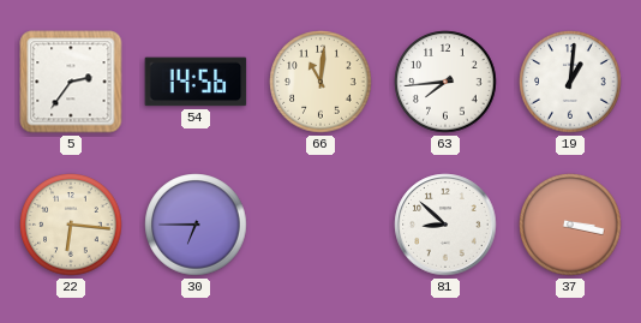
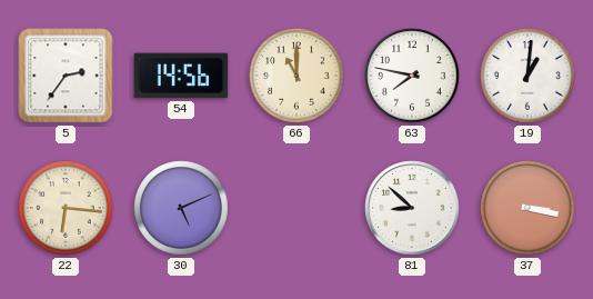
66: 11:01 -> 11:00
63: 7:44 -> 7:47
30: 6:45 -> 5:11
